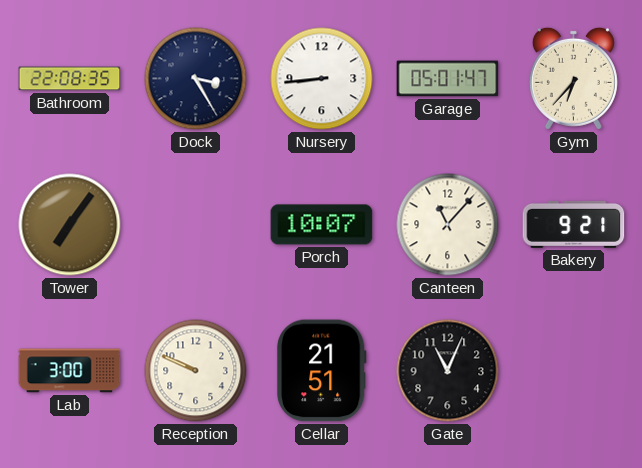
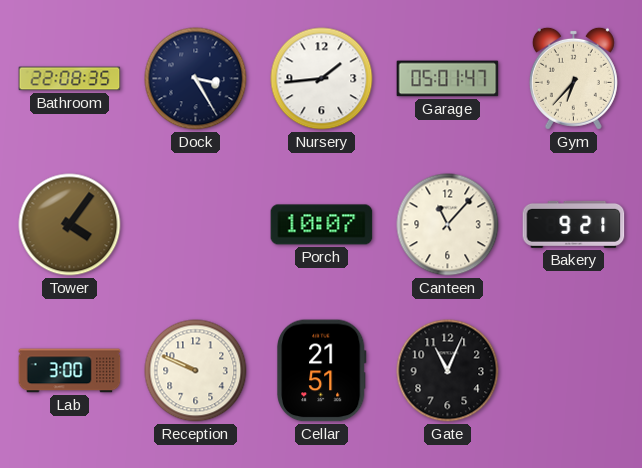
Nursery: 8:44 -> 1:44
Tower: 7:06 -> 4:06
